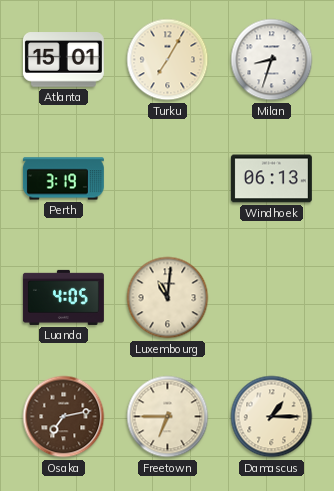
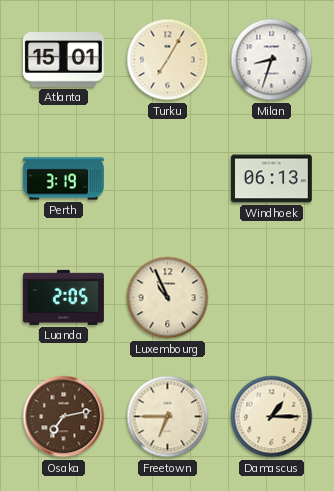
Luanda: 4:05 -> 2:05
Luxembourg: 11:01 -> 10:56
